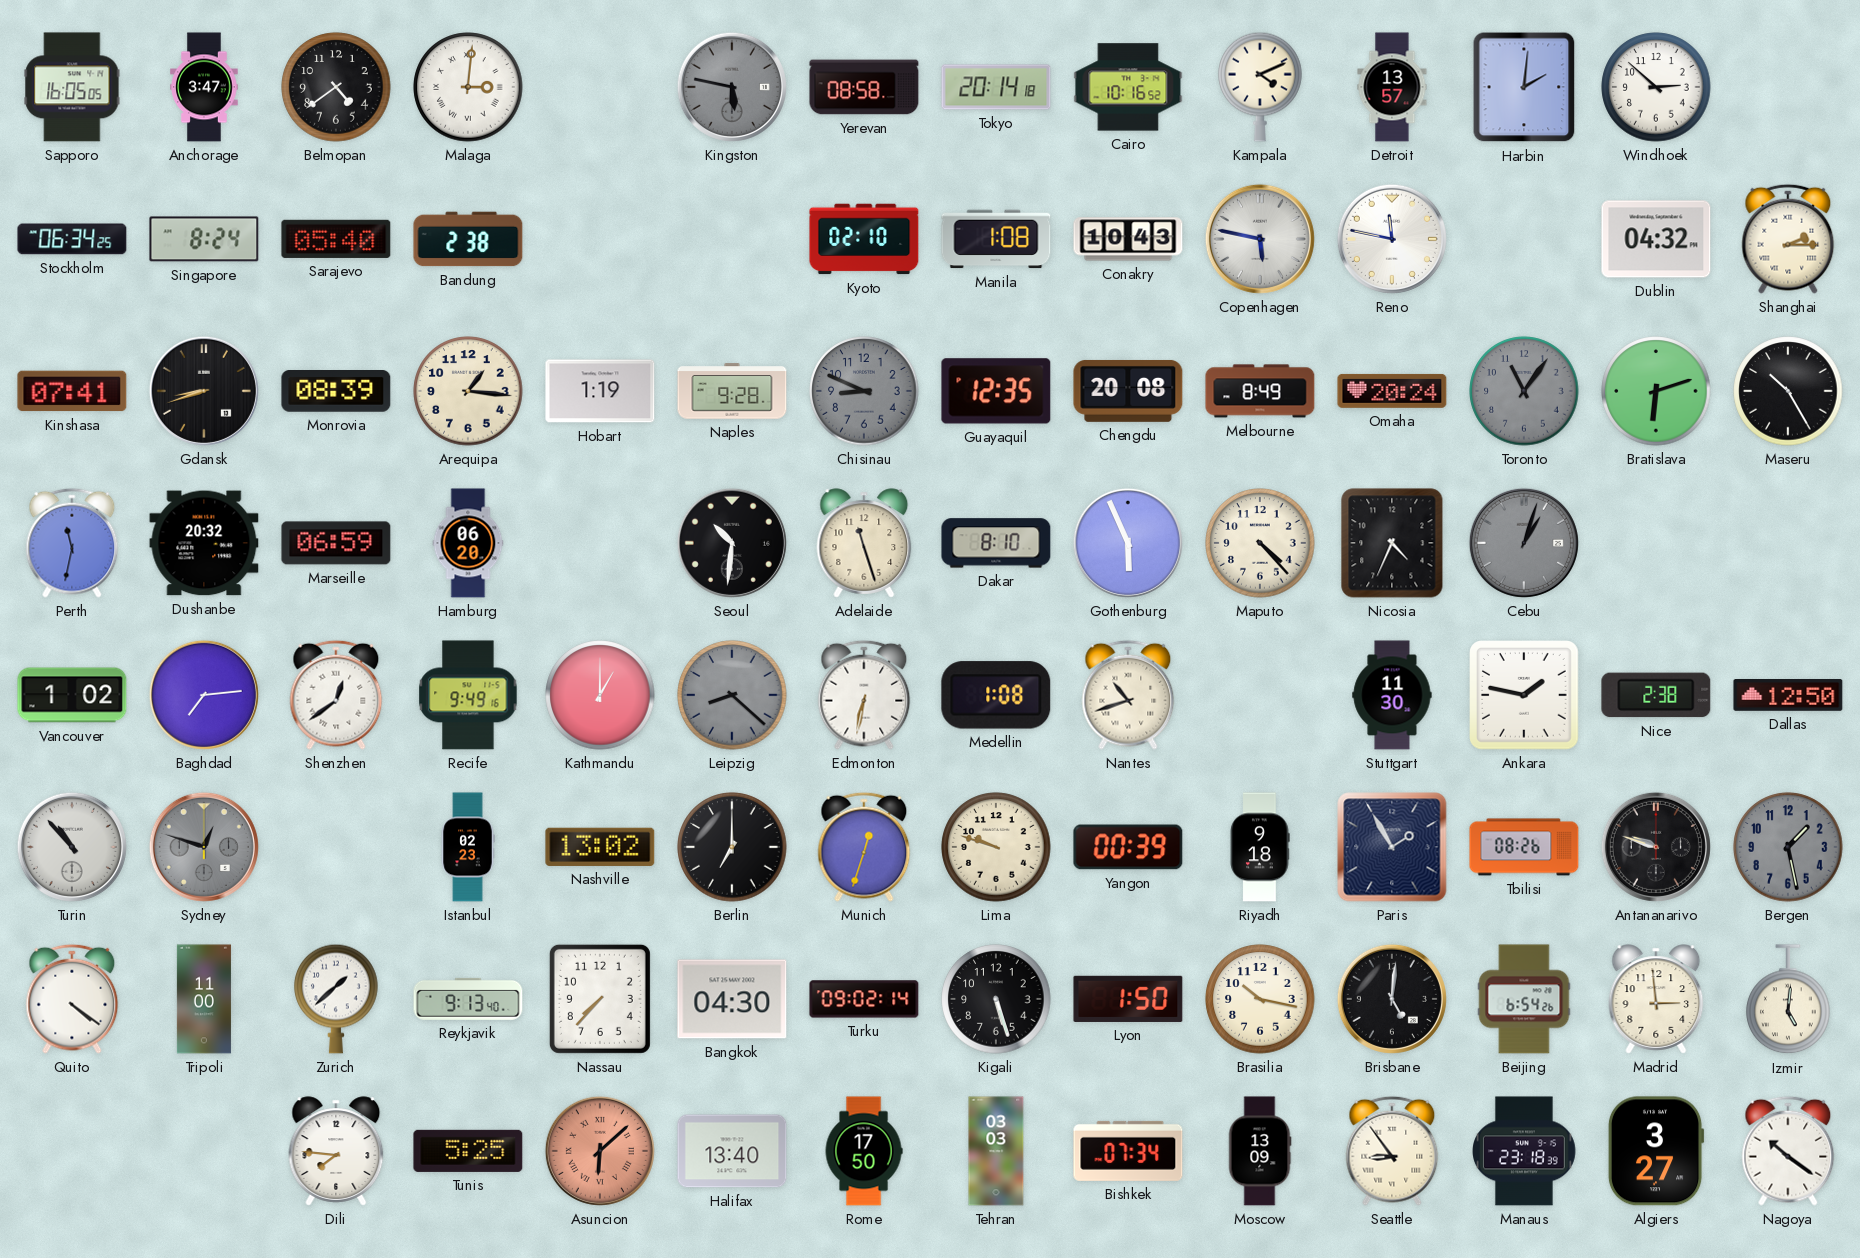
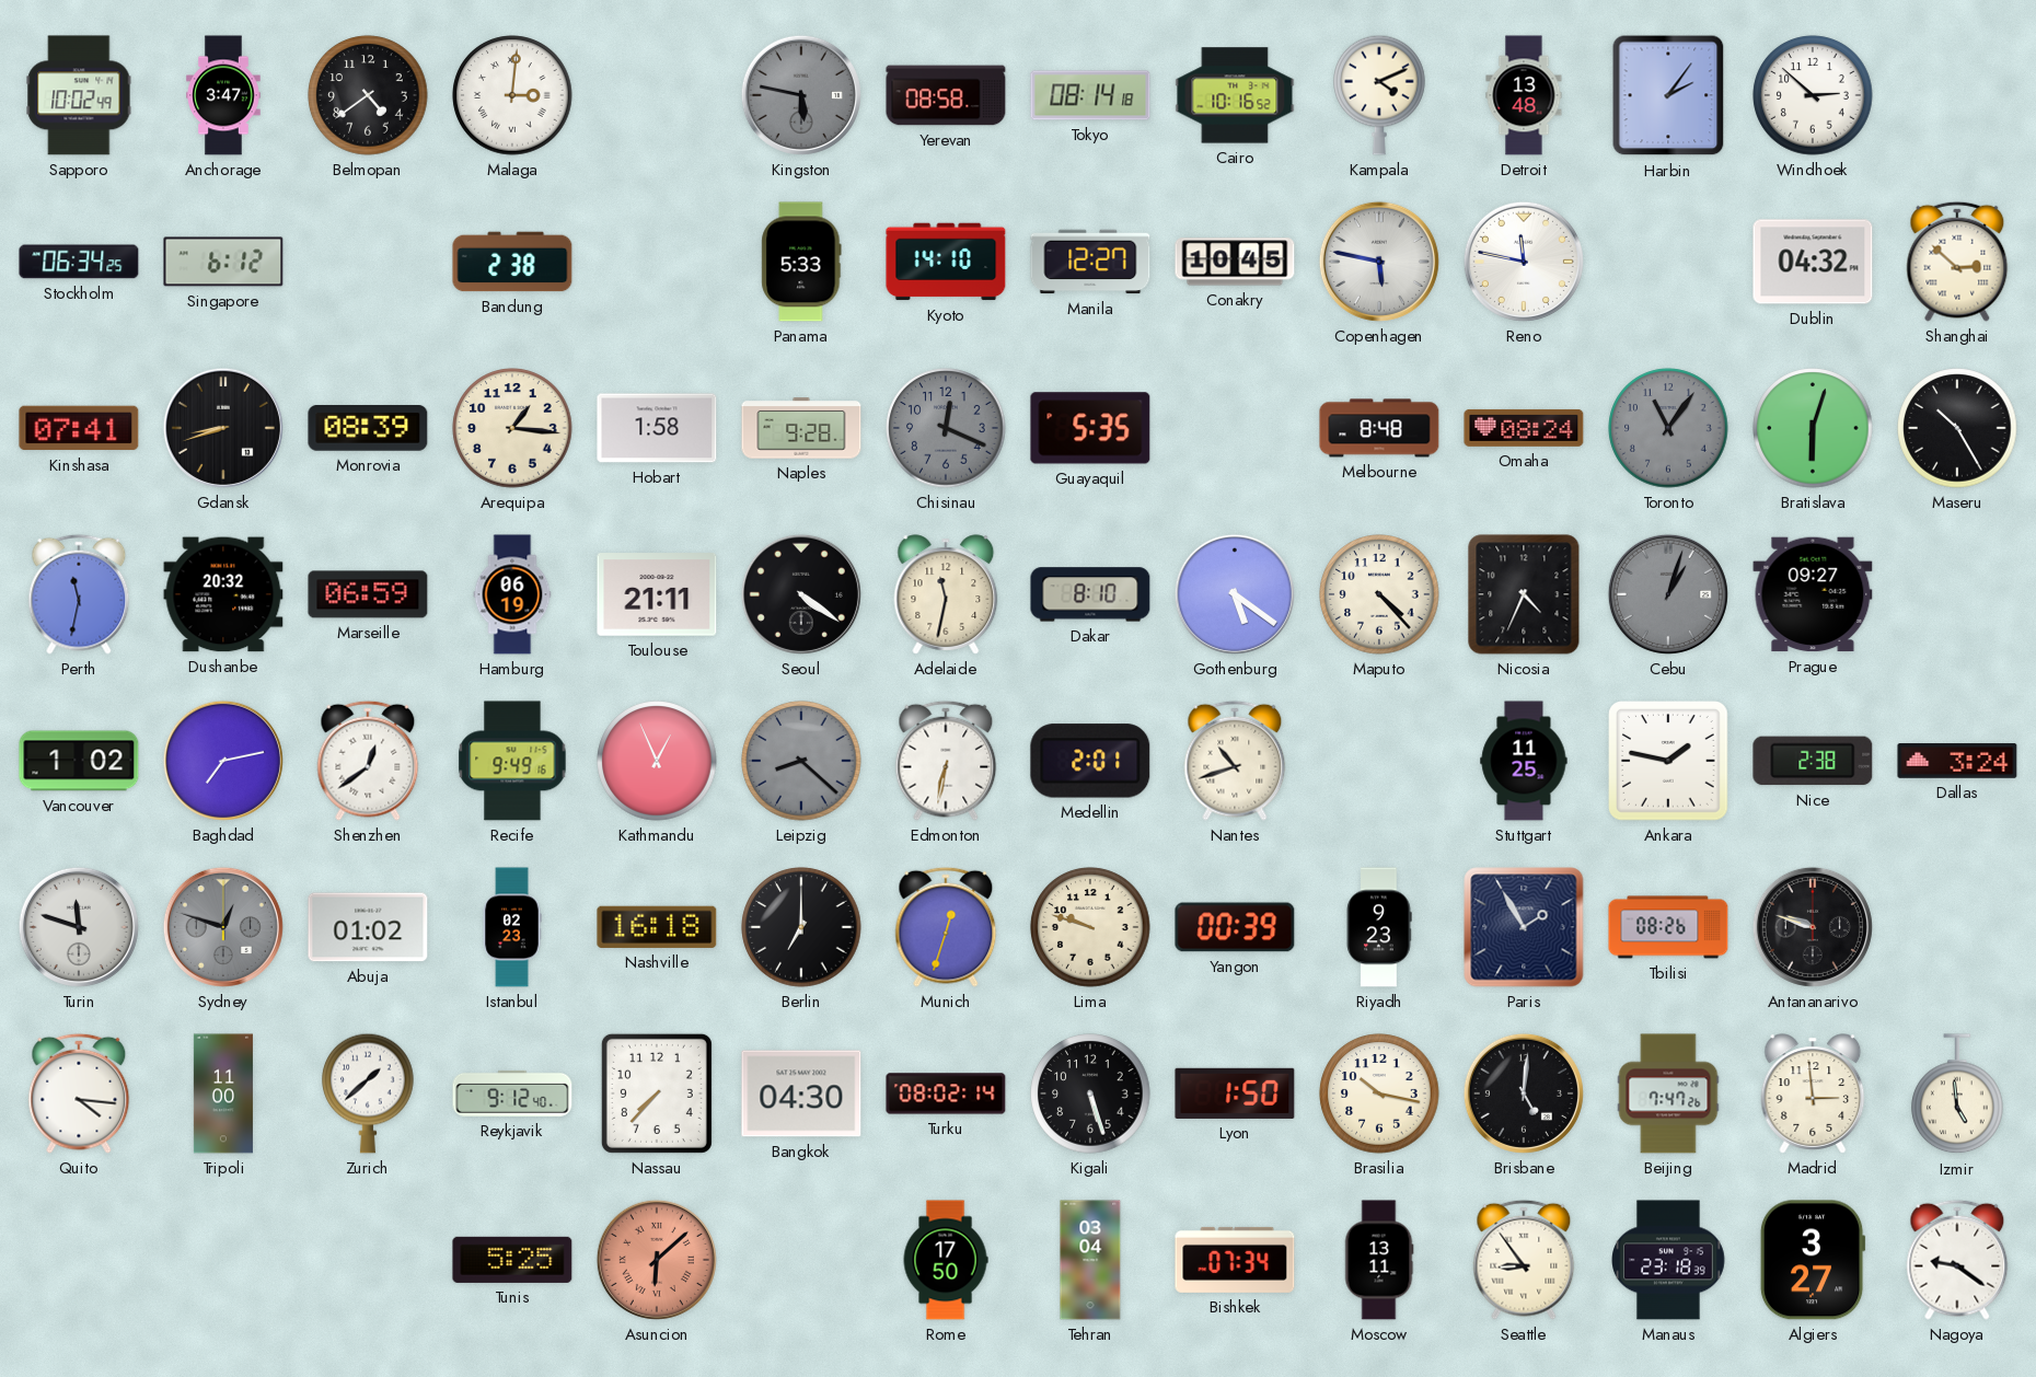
Sapporo: 16:05 -> 10:02
Tokyo: 20:14 -> 08:14
Detroit: 13:57 -> 13:48
Harbin: 2:01 -> 2:06
Singapore: 8:24 -> 6:12
Sarajevo: 05:40 -> none
Panama: none -> 5:33
Kyoto: 02:10 -> 14:10
Manila: 1:08 -> 12:27
Conakry: 10:43 -> 10:45
Shanghai: 2:15 -> 2:52
Hobart: 1:19 -> 1:58
Chisinau: 8:49 -> 12:19
Guayaquil: 12:35 -> 5:35
Chengdu: 20:08 -> none
Melbourne: 8:49 -> 8:48
Omaha: 20:24 -> 08:24
Bratislava: 6:12 -> 6:03
Hamburg: 06:20 -> 06:19
Toulouse: none -> 21:11
Seoul: 10:31 -> 4:21
Adelaide: 11:27 -> 11:32
Gothenburg: 5:56 -> 5:21
Prague: none -> 09:27
Baghdad: 7:14 -> 7:13
Kathmandu: 1:00 -> 12:56
Medellin: 1:08 -> 2:01
Stuttgart: 11:30 -> 11:25
Dallas: 12:50 -> 3:24
Turin: 10:53 -> 11:48
Abuja: none -> 01:02
Nashville: 13:02 -> 16:18
Riyadh: 9:18 -> 9:23
Bergen: 1:28 -> none
Quito: 4:21 -> 4:16
Reykjavik: 9:13 -> 9:12
Turku: 09:02 -> 08:02
Beijing: 6:54 -> 7:47
Izmir: 5:01 -> 4:59
Dili: 7:46 -> none
Halifax: 13:40 -> none
Tehran: 03:03 -> 03:04
Moscow: 13:09 -> 13:11
Nagoya: 10:21 -> 9:21
